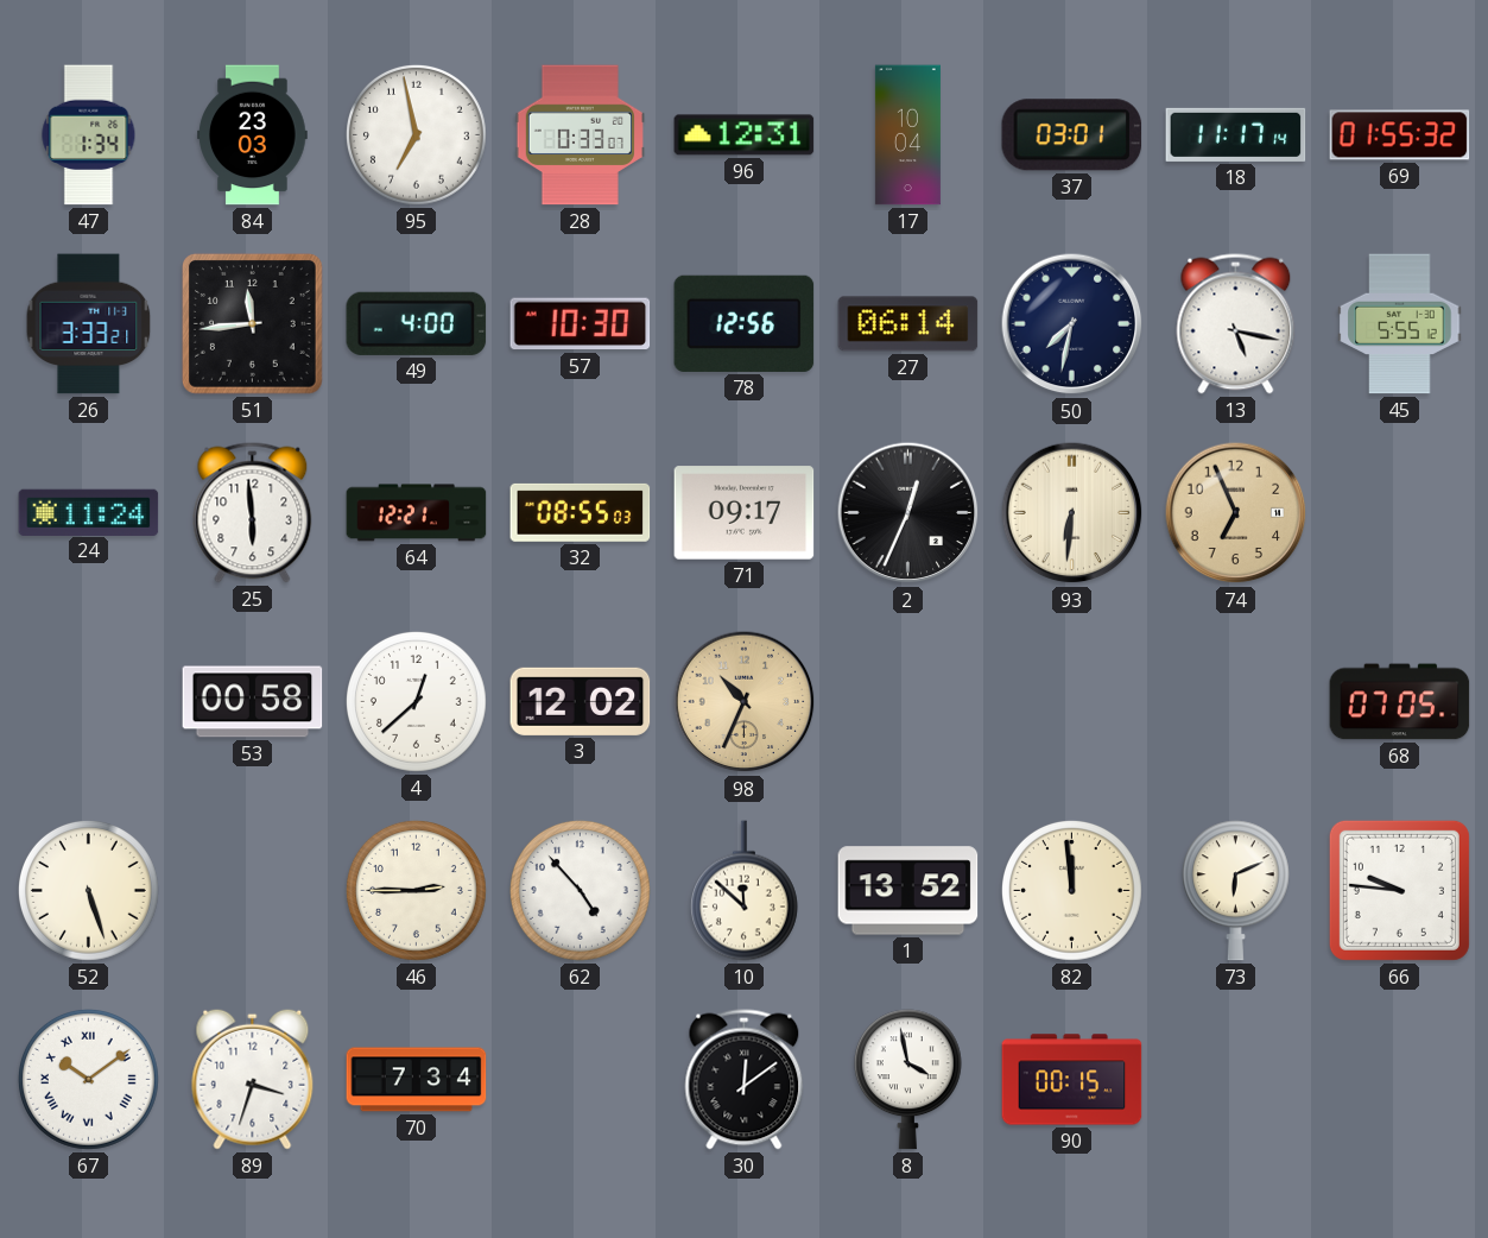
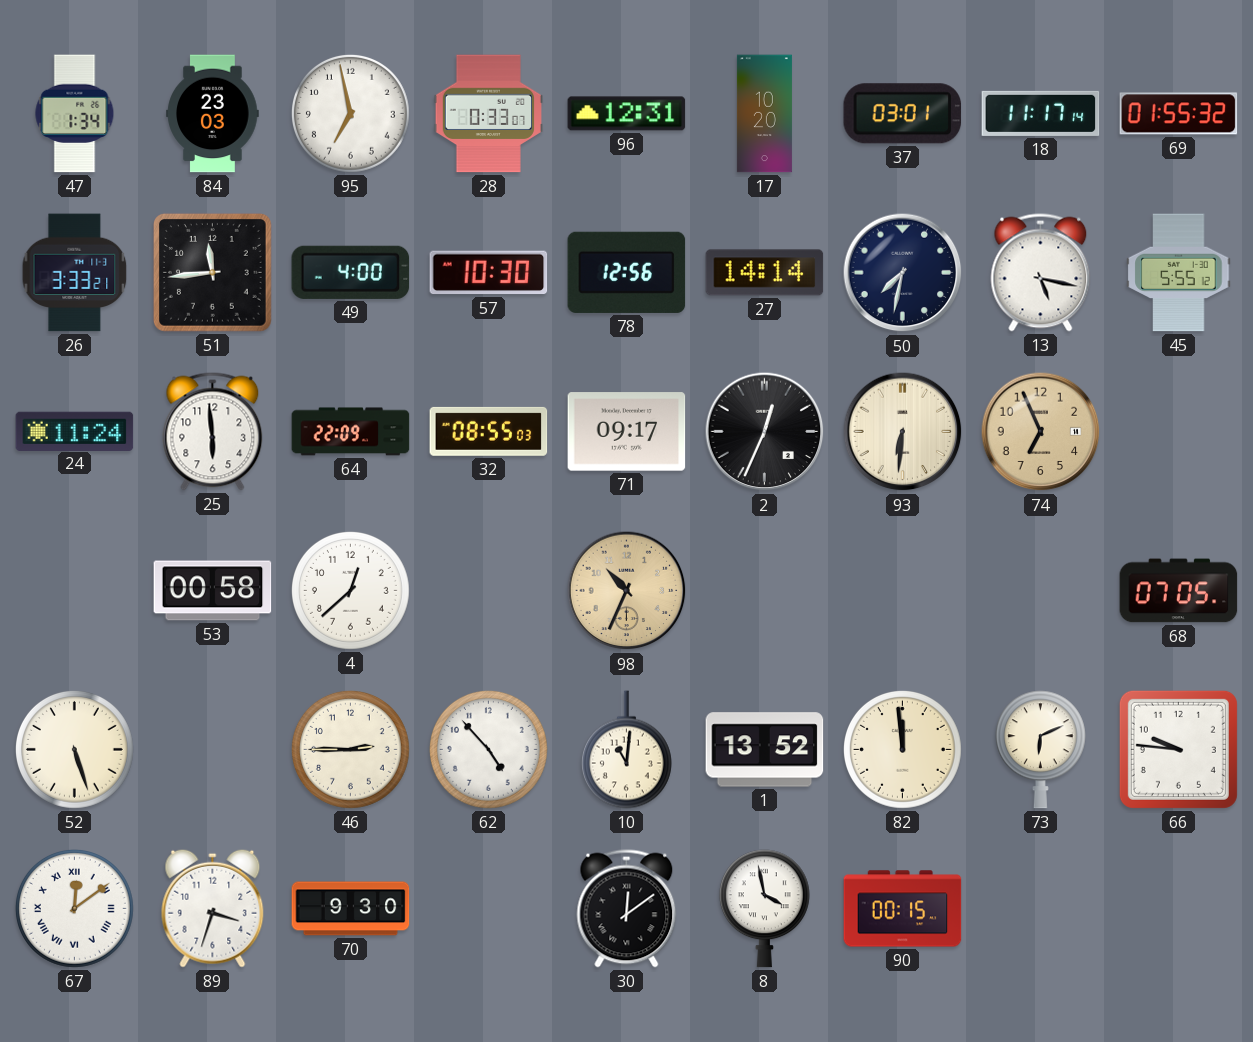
17: 10:04 -> 10:20
27: 06:14 -> 14:14
64: 12:21 -> 22:09
3: 12:02 -> none
10: 11:52 -> 11:01
67: 10:09 -> 12:09
70: 7:34 -> 9:30
